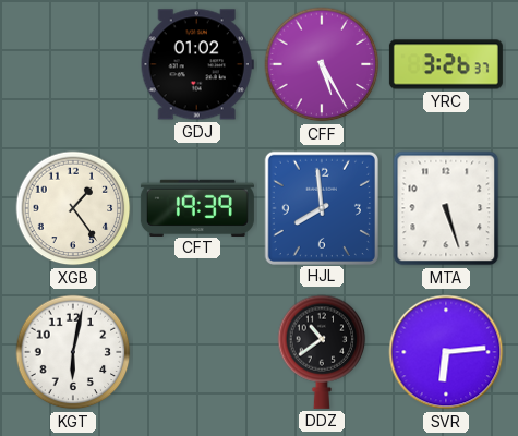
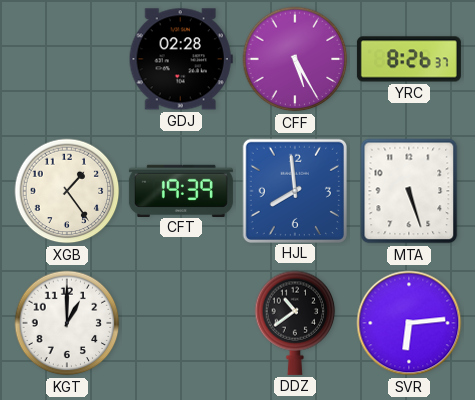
GDJ: 01:02 -> 02:28
YRC: 3:26 -> 8:26
KGT: 6:02 -> 1:00
